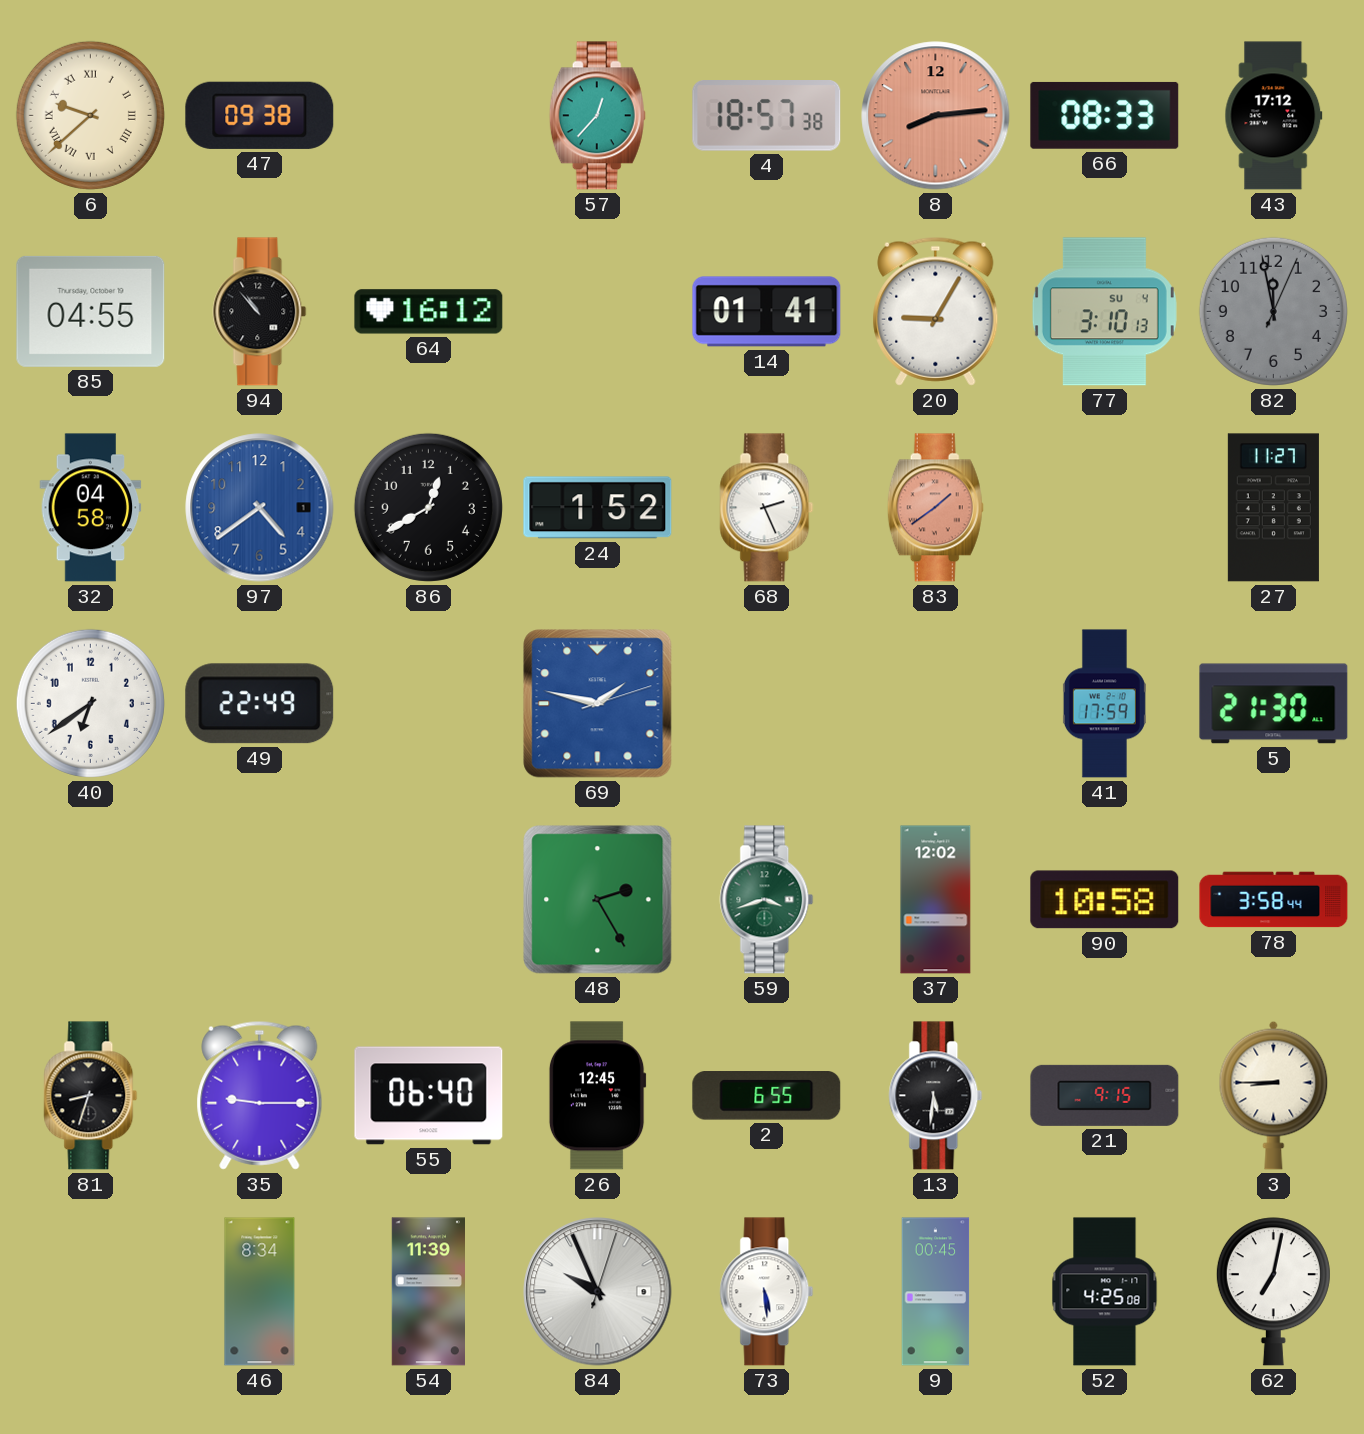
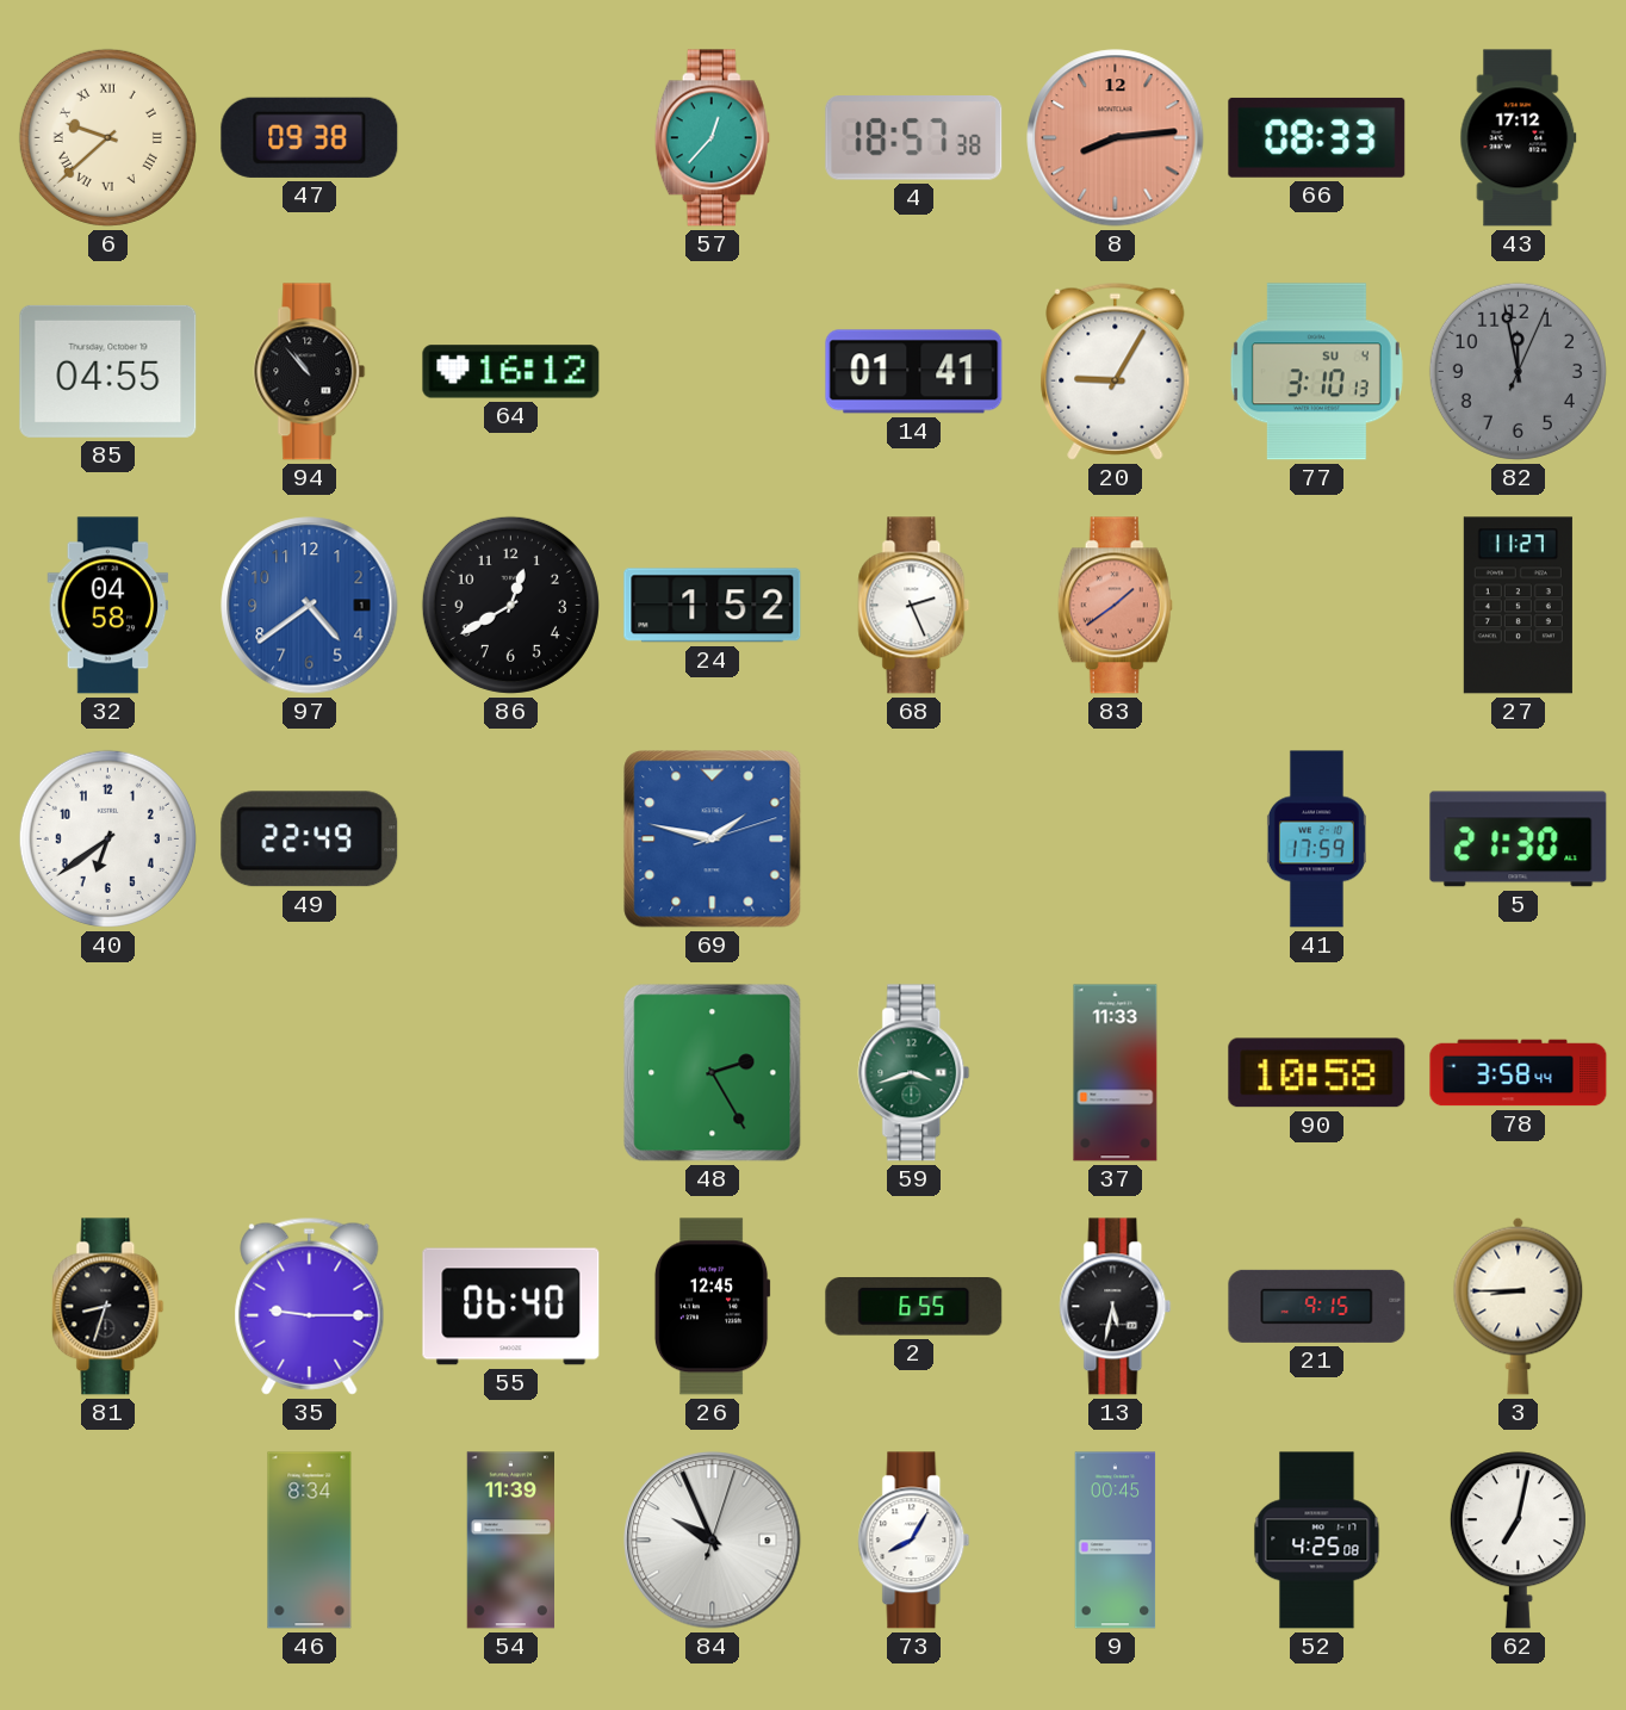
37: 12:02 -> 11:33
13: 5:31 -> 5:32
73: 5:29 -> 8:05
